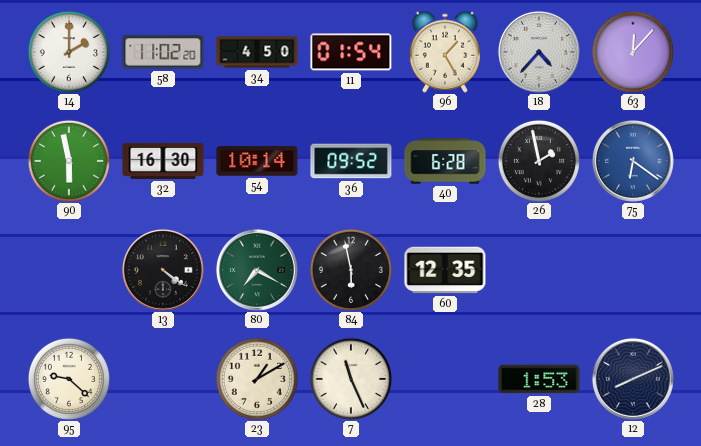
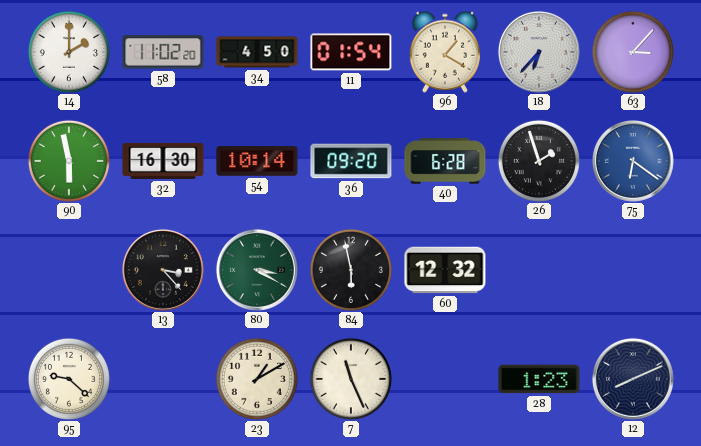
96: 1:25 -> 1:20
18: 4:37 -> 6:37
63: 12:07 -> 3:07
36: 09:52 -> 09:20
26: 1:58 -> 1:57
13: 4:21 -> 3:23
80: 7:20 -> 3:20
60: 12:35 -> 12:32
28: 1:53 -> 1:23
